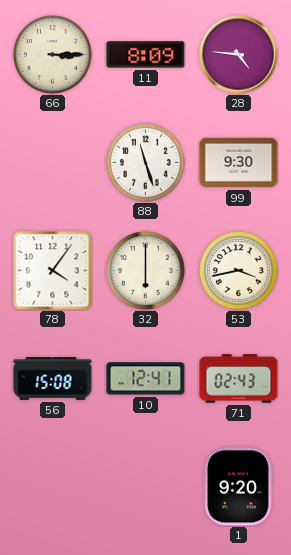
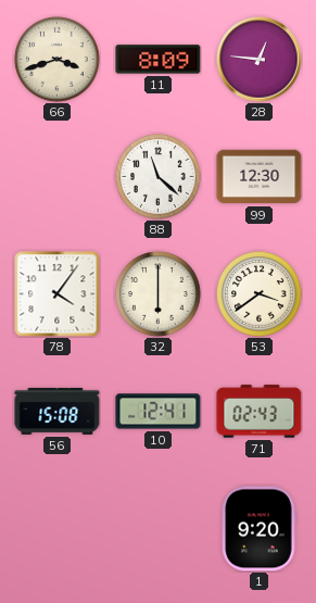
66: 3:15 -> 3:42
28: 4:46 -> 12:46
88: 11:27 -> 11:22
99: 9:30 -> 12:30
53: 3:43 -> 3:39
